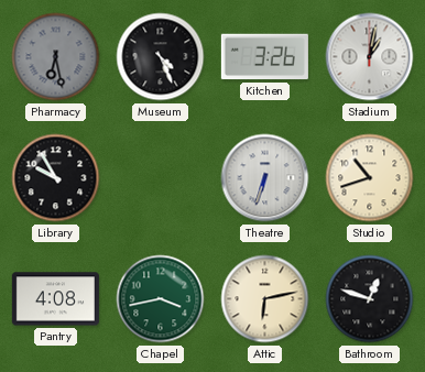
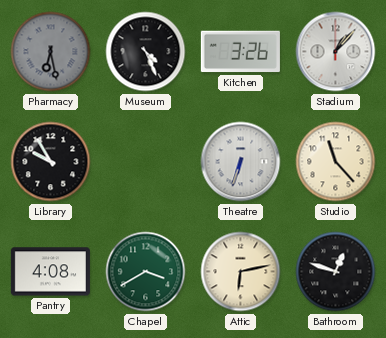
Stadium: 1:02 -> 1:07
Studio: 10:42 -> 11:23
Chapel: 3:43 -> 3:40
